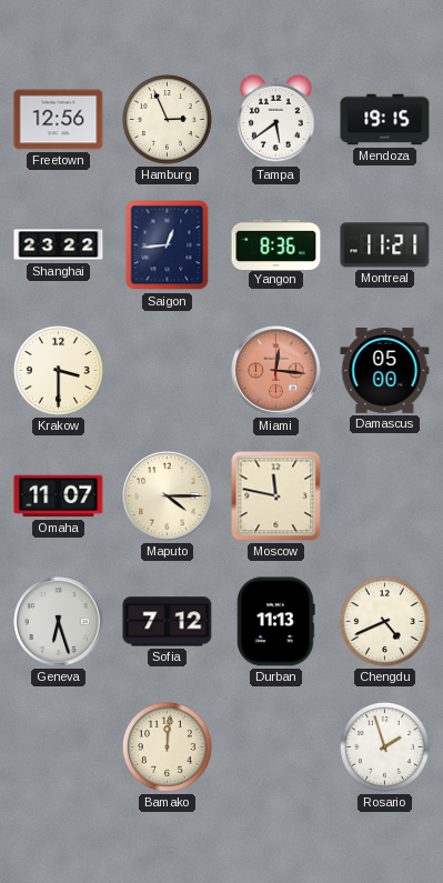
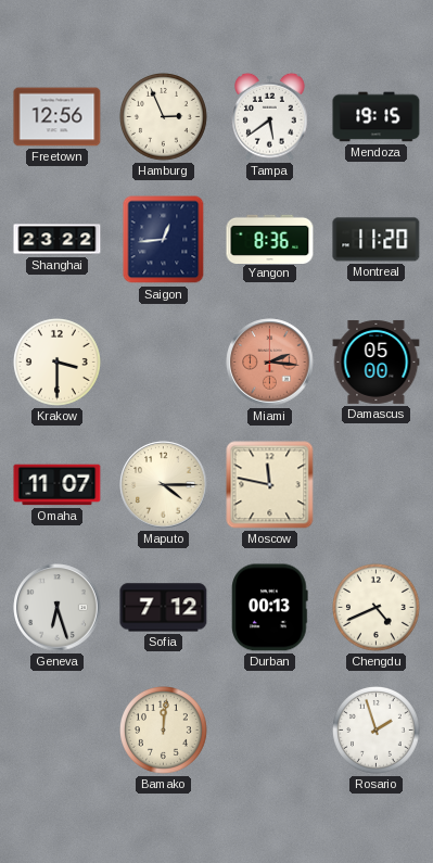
Montreal: 11:21 -> 11:20
Miami: 12:16 -> 2:16
Durban: 11:13 -> 00:13
